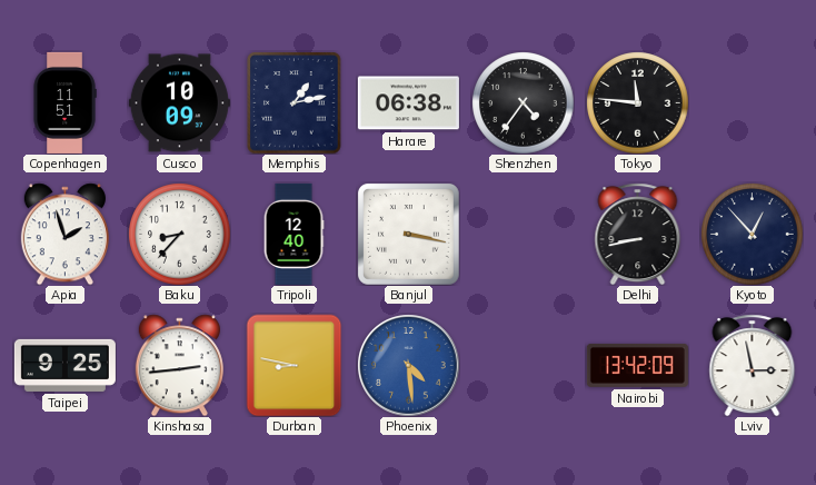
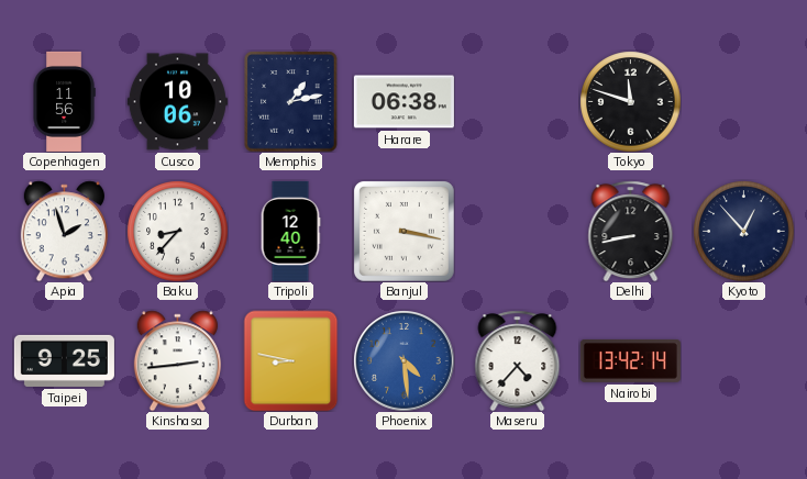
Copenhagen: 11:51 -> 11:56
Cusco: 10:09 -> 10:06
Shenzhen: 4:36 -> none
Tokyo: 11:46 -> 11:48
Maseru: none -> 4:37
Nairobi: 13:42:09 -> 13:42:14
Lviv: 2:58 -> none
